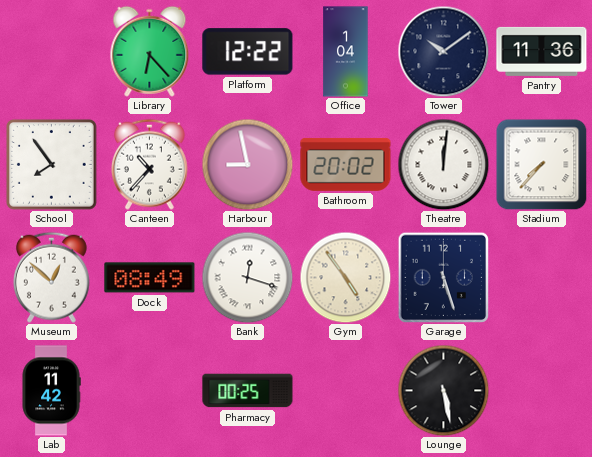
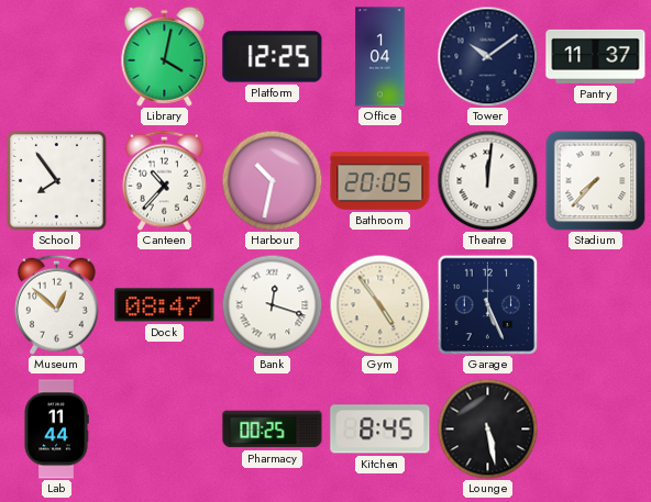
Library: 6:23 -> 4:02
Platform: 12:22 -> 12:25
Pantry: 11:36 -> 11:37
Harbour: 8:58 -> 10:32
Bathroom: 20:02 -> 20:05
Dock: 08:49 -> 08:47
Garage: 5:27 -> 5:26
Lab: 11:42 -> 11:44
Kitchen: none -> 8:45
